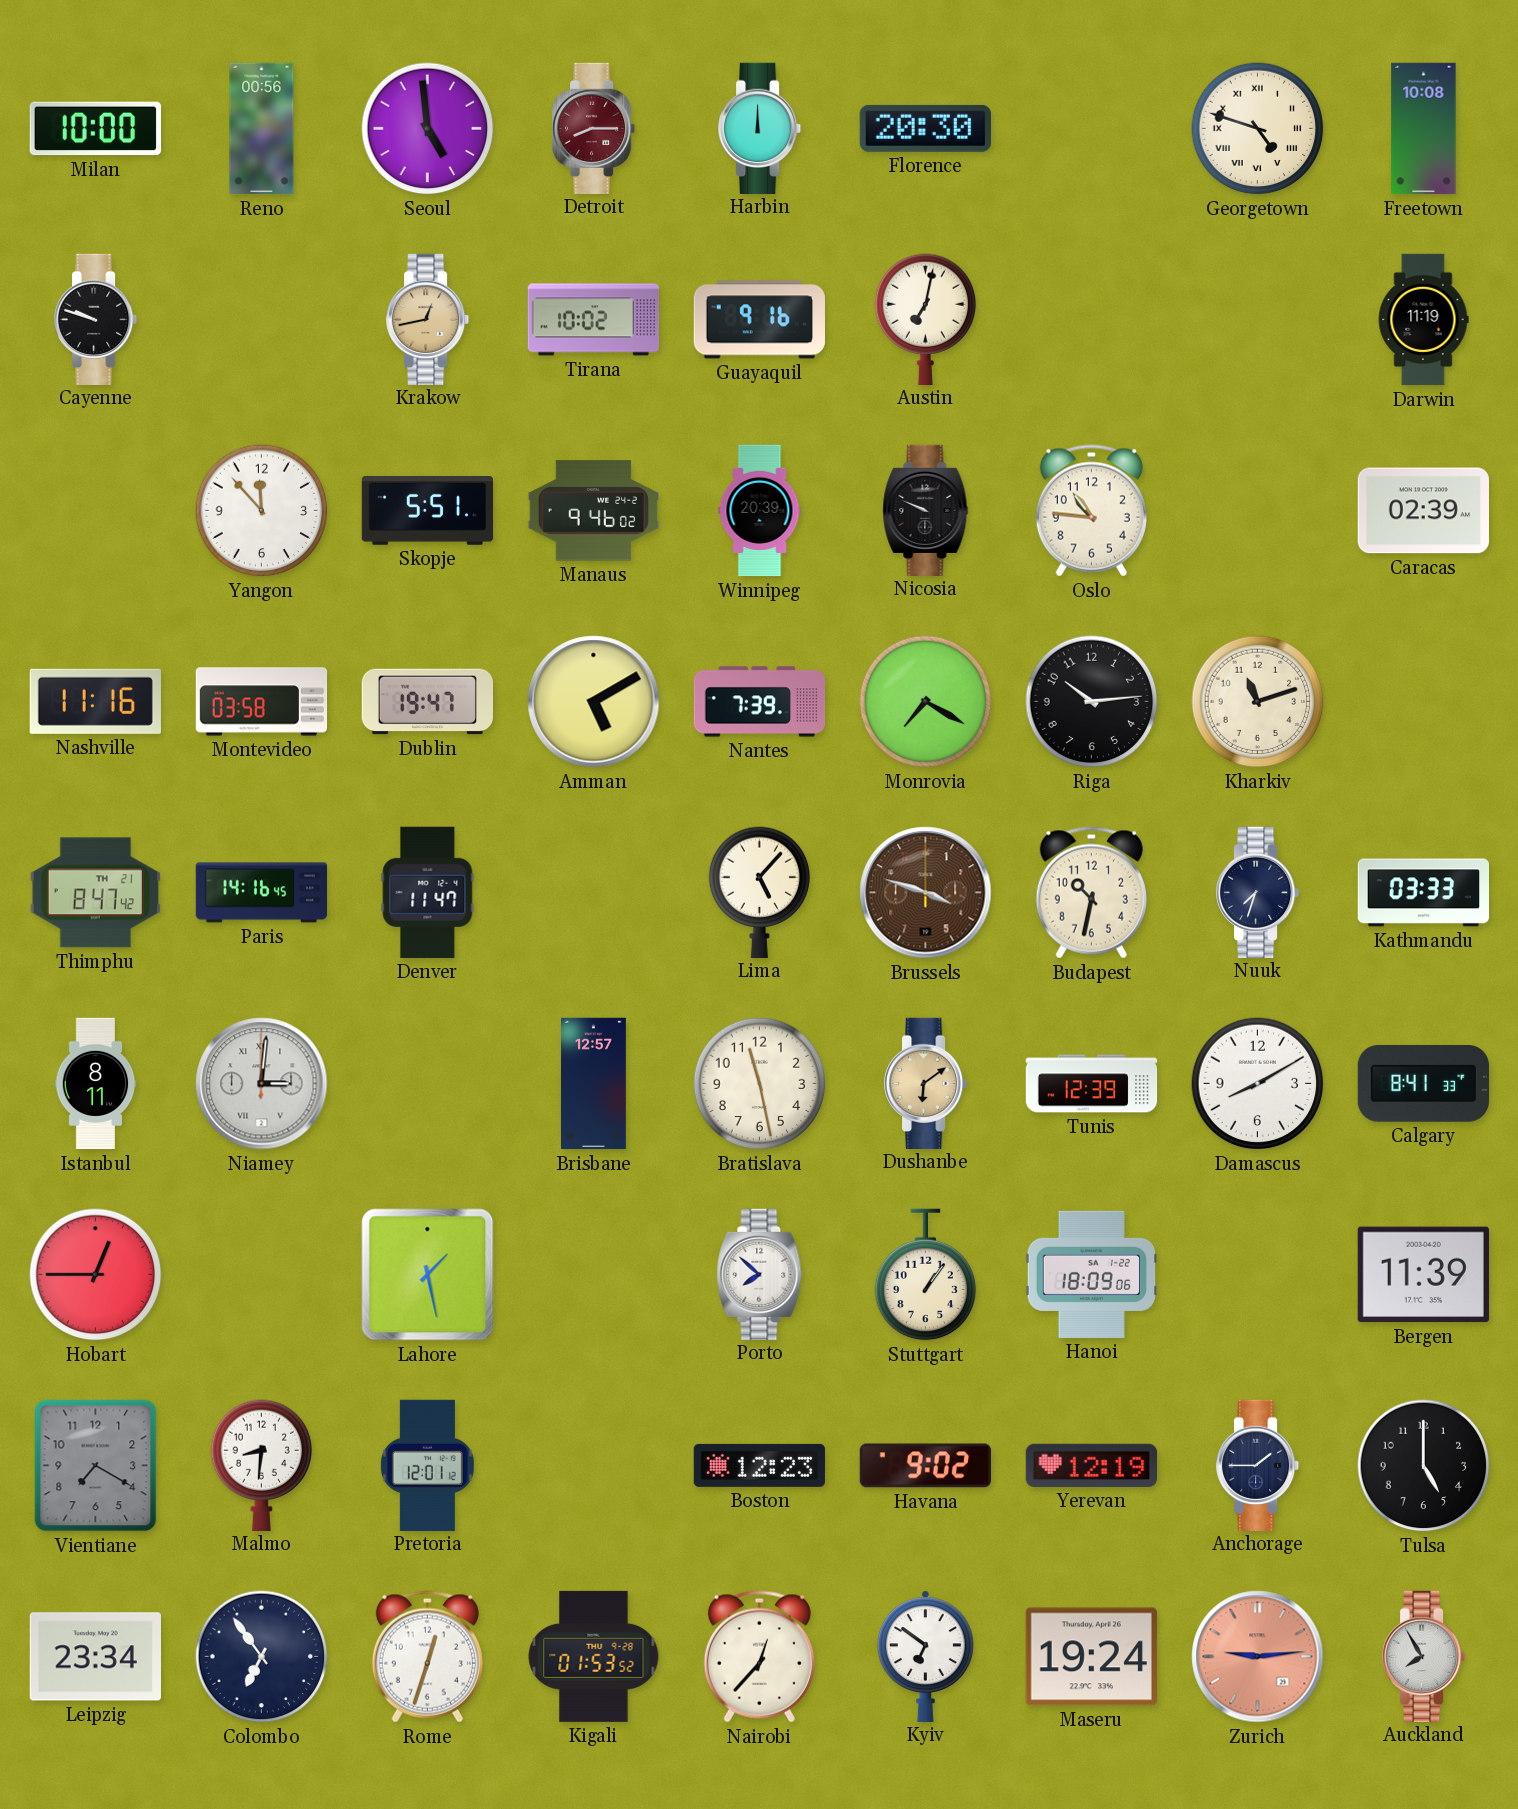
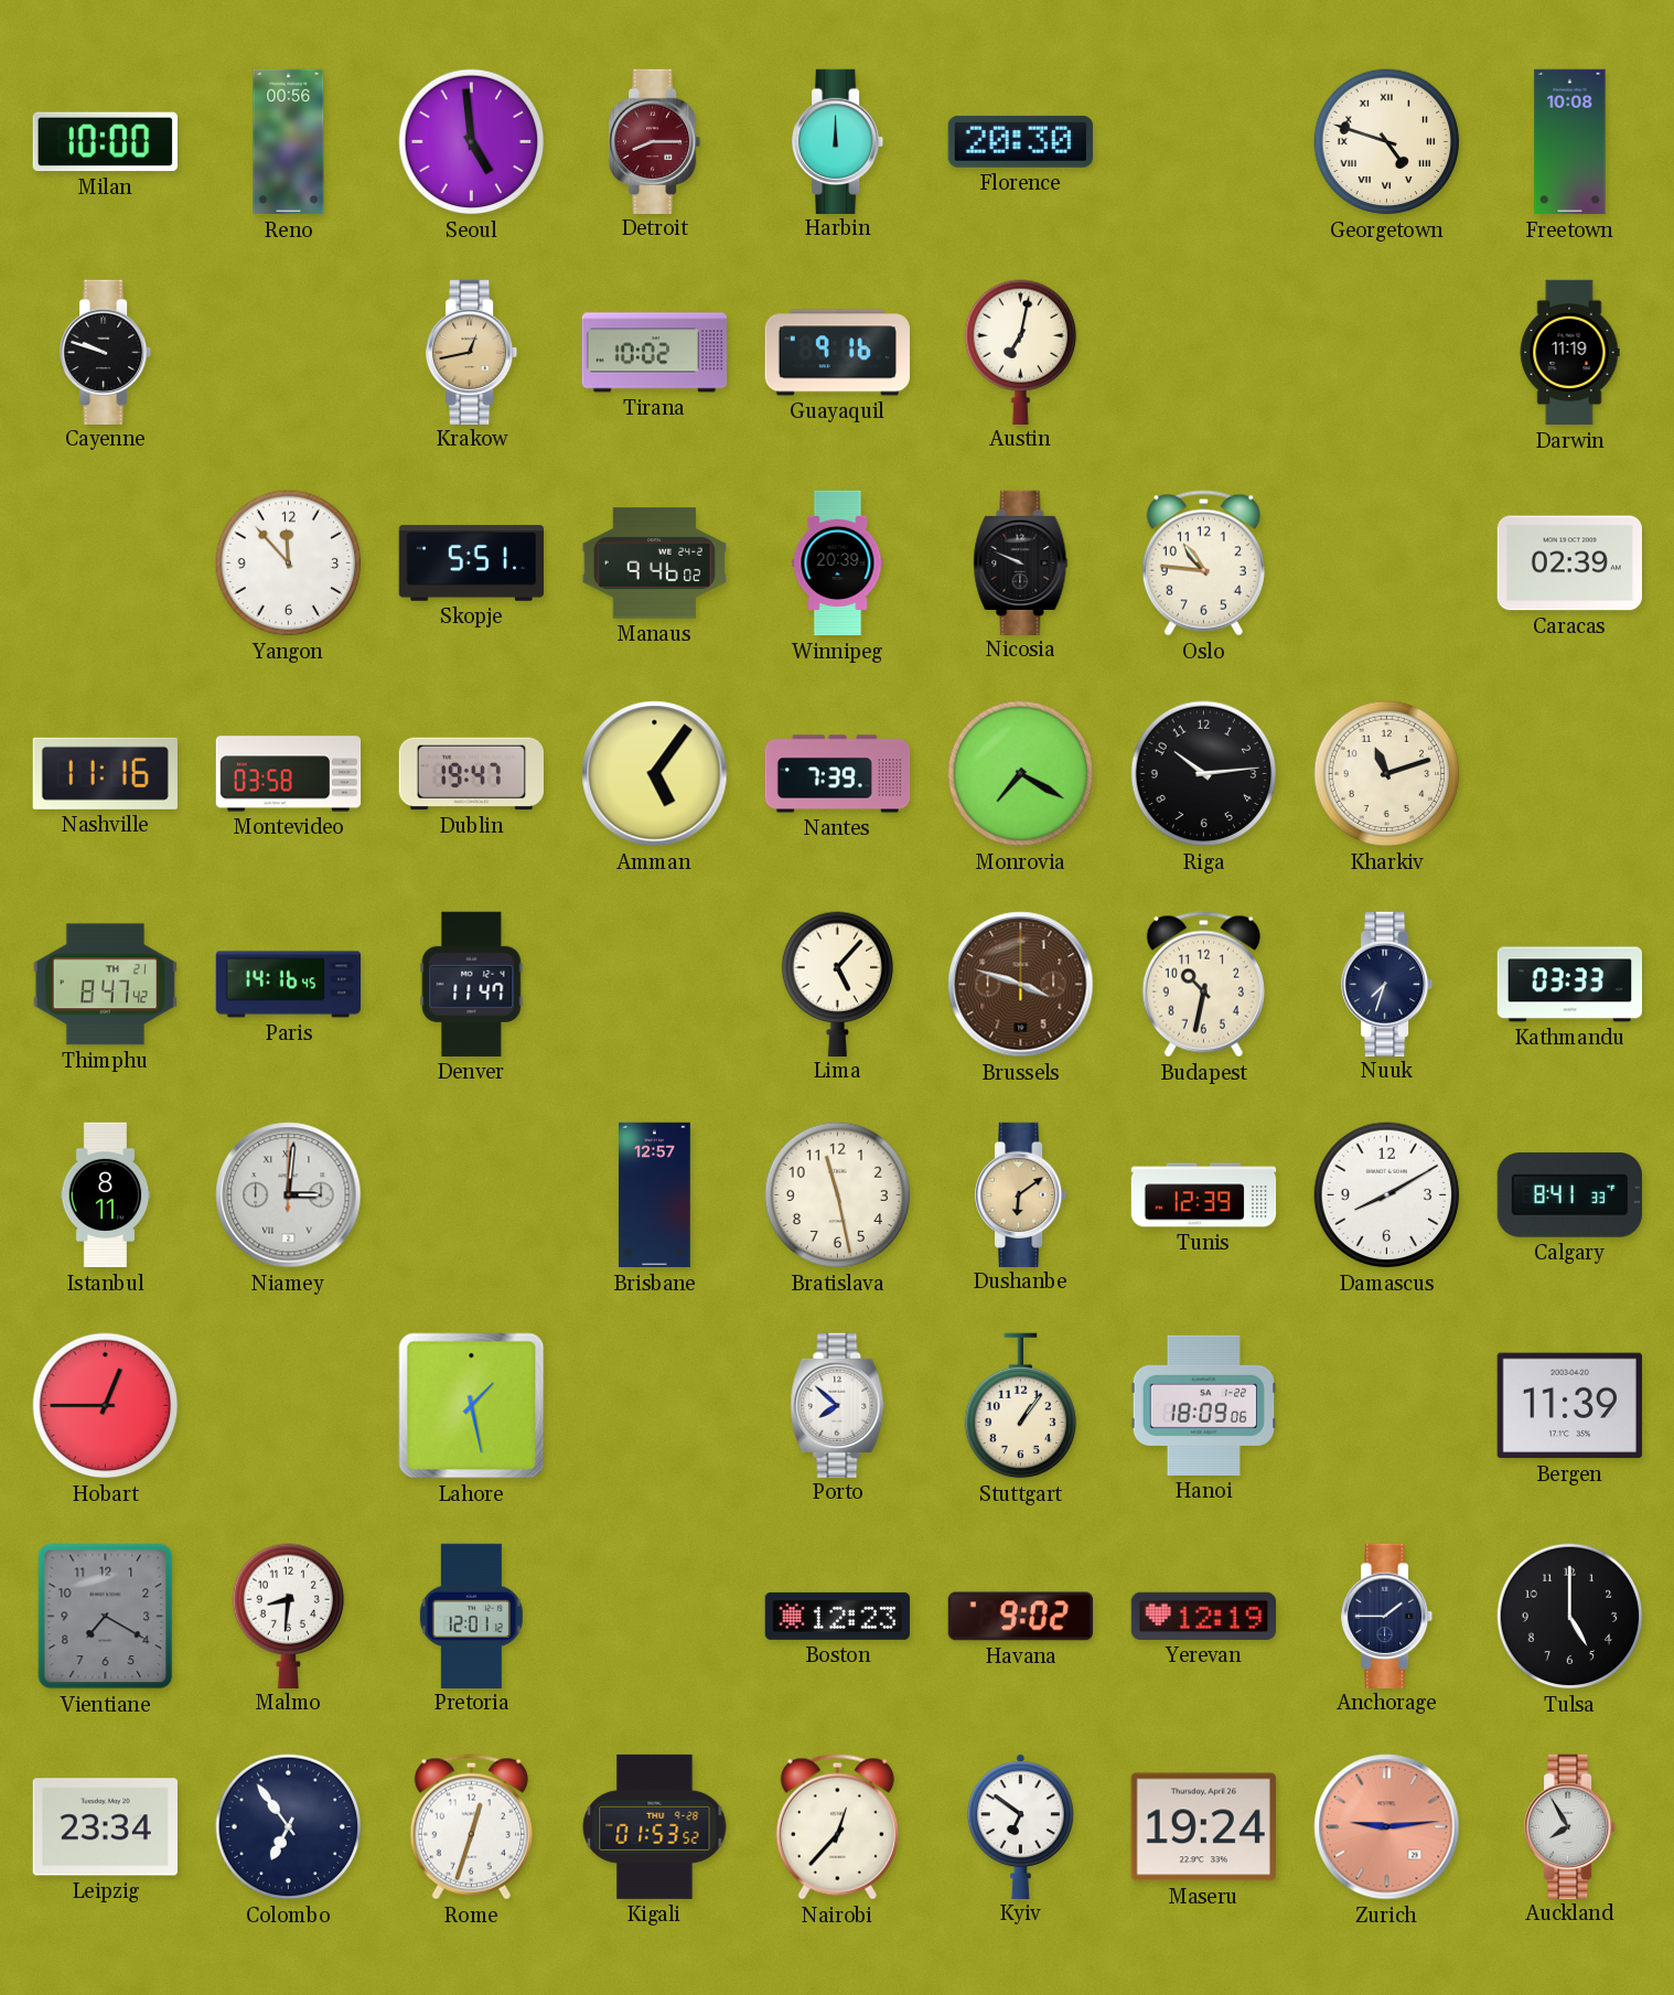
Amman: 5:10 -> 5:06
